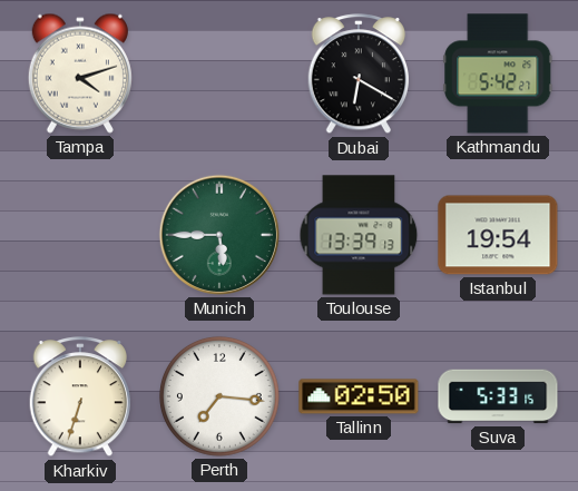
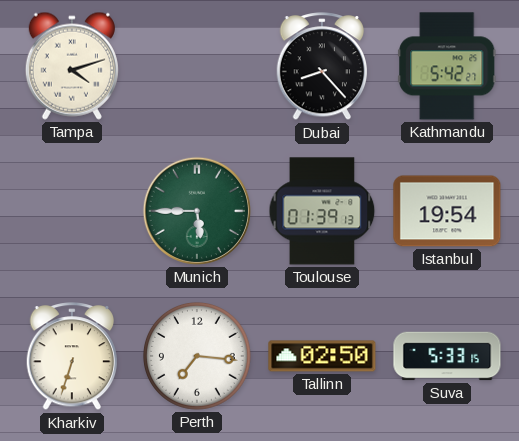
Dubai: 6:20 -> 8:23
Toulouse: 13:39 -> 01:39
